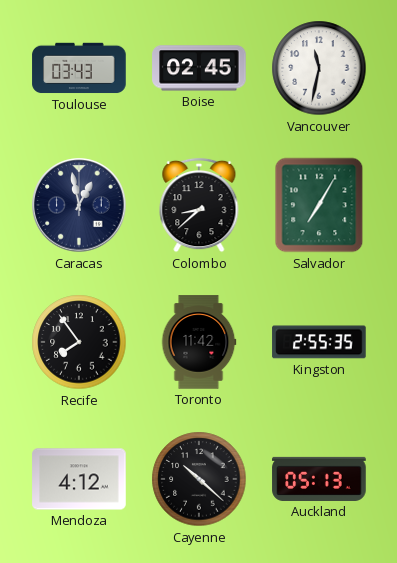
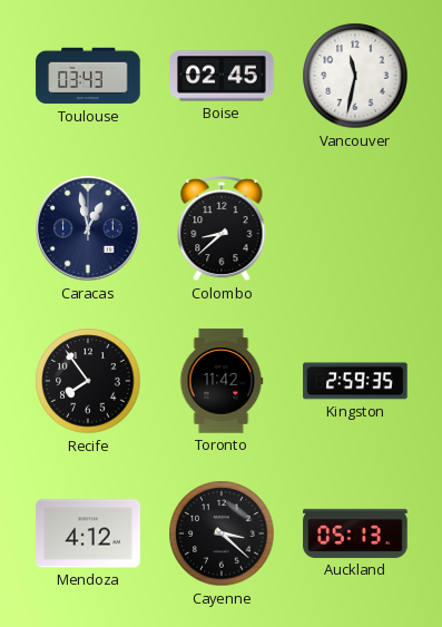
Salvador: 7:05 -> none
Kingston: 2:55 -> 2:59
Cayenne: 10:22 -> 3:22
